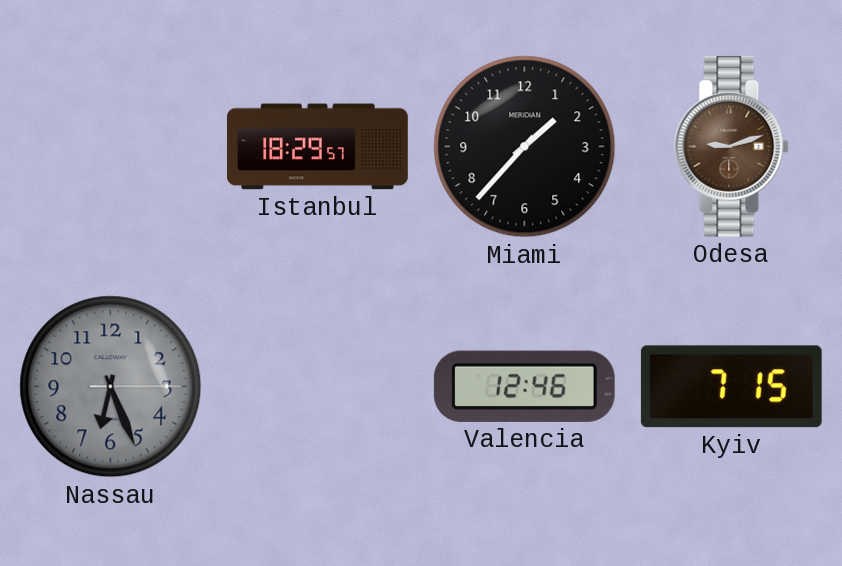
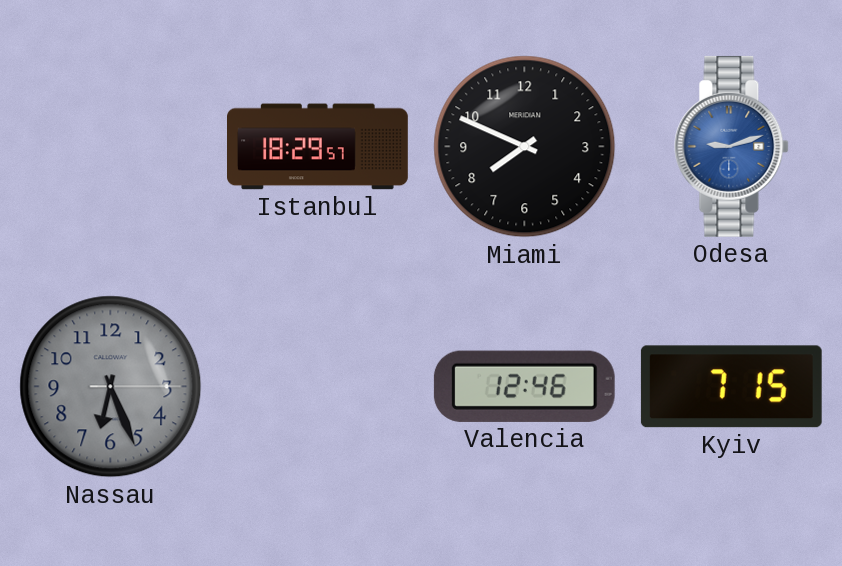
Miami: 1:37 -> 7:49
Odesa dial: brown -> blue
